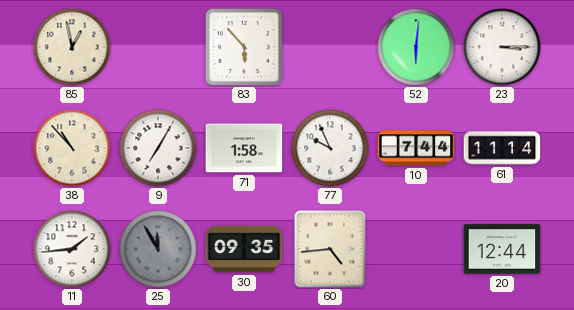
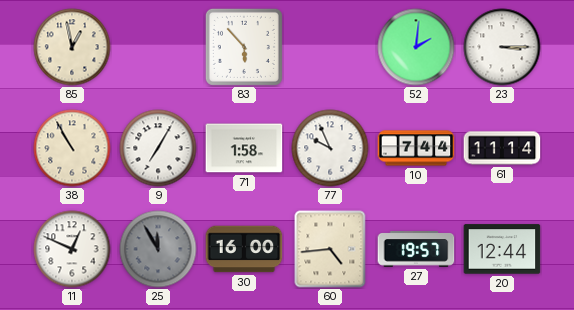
52: 6:01 -> 2:01
38: 10:53 -> 10:55
11: 1:44 -> 12:49
30: 09:35 -> 16:00
27: none -> 19:57
